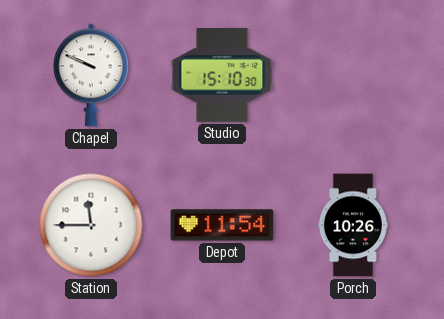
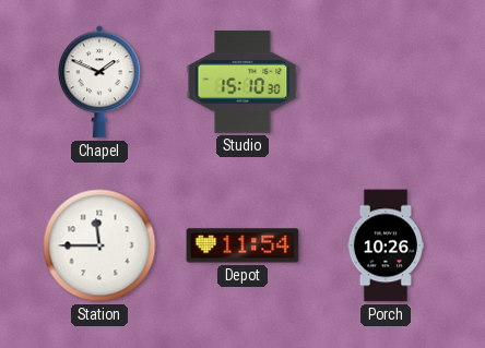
Chapel: 9:49 -> 1:49
